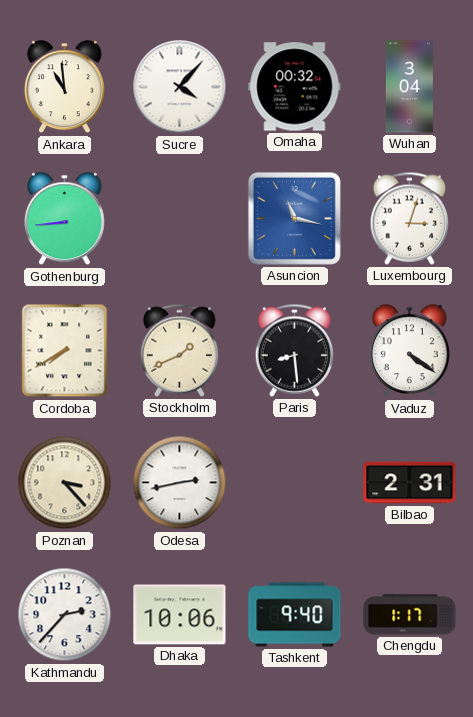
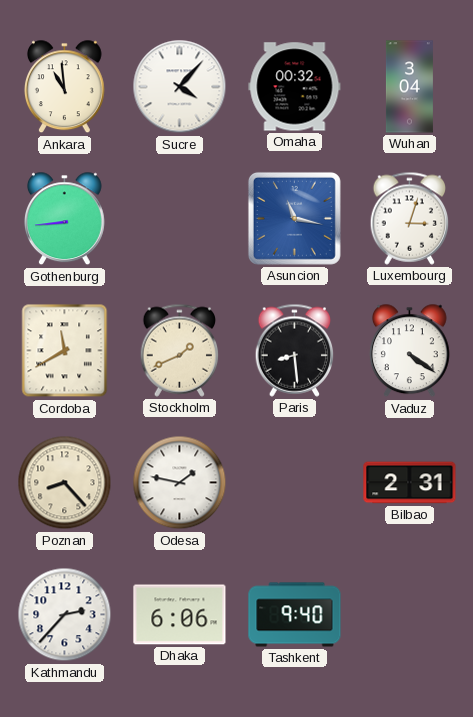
Cordoba: 7:40 -> 11:40
Poznan: 3:23 -> 8:23
Odesa: 2:43 -> 1:47
Dhaka: 10:06 -> 6:06
Chengdu: 1:17 -> none
